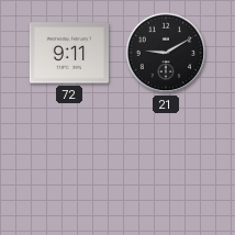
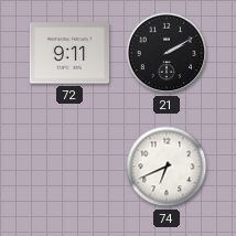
21: 9:10 -> 2:10
74: none -> 6:41
